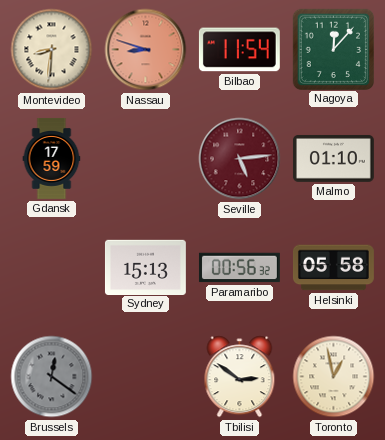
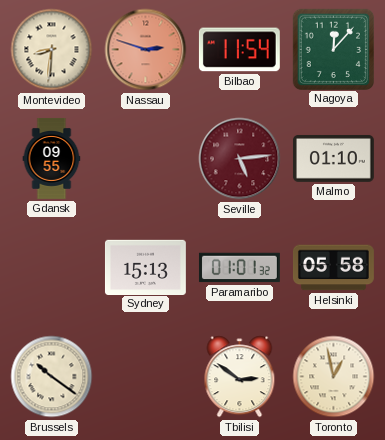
Nassau: 8:48 -> 2:48
Gdansk: 17:59 -> 09:55
Paramaribo: 00:56 -> 01:01
Brussels: 12:21 -> 10:21
Brussels dial: grey -> cream
